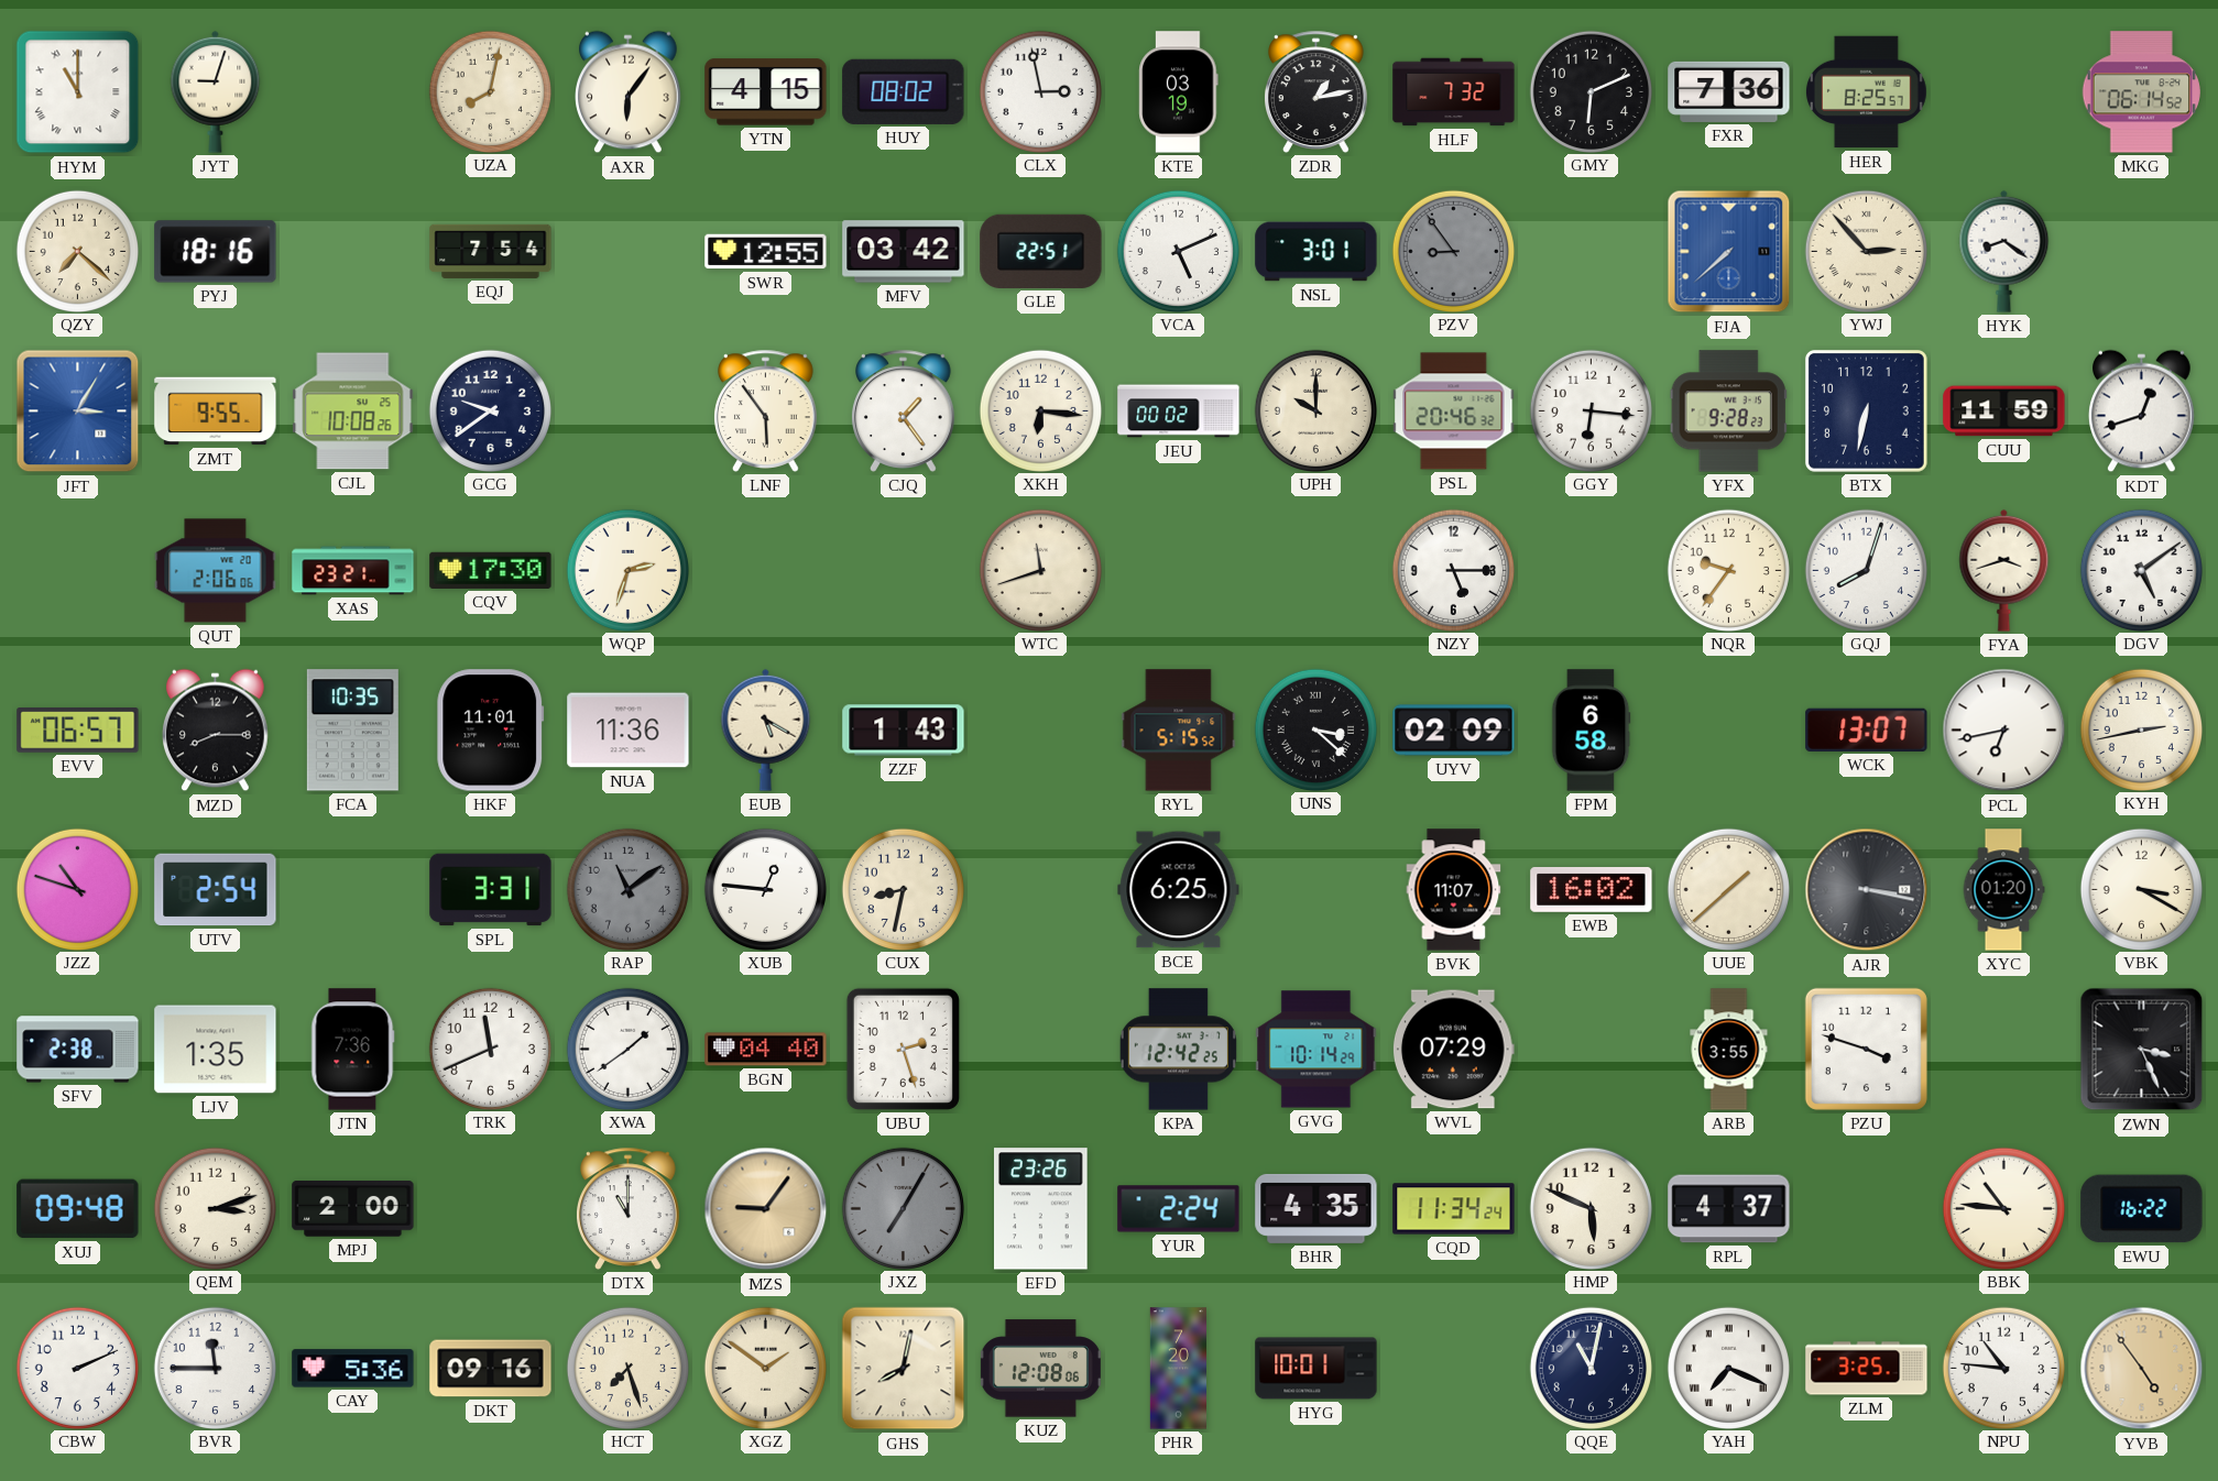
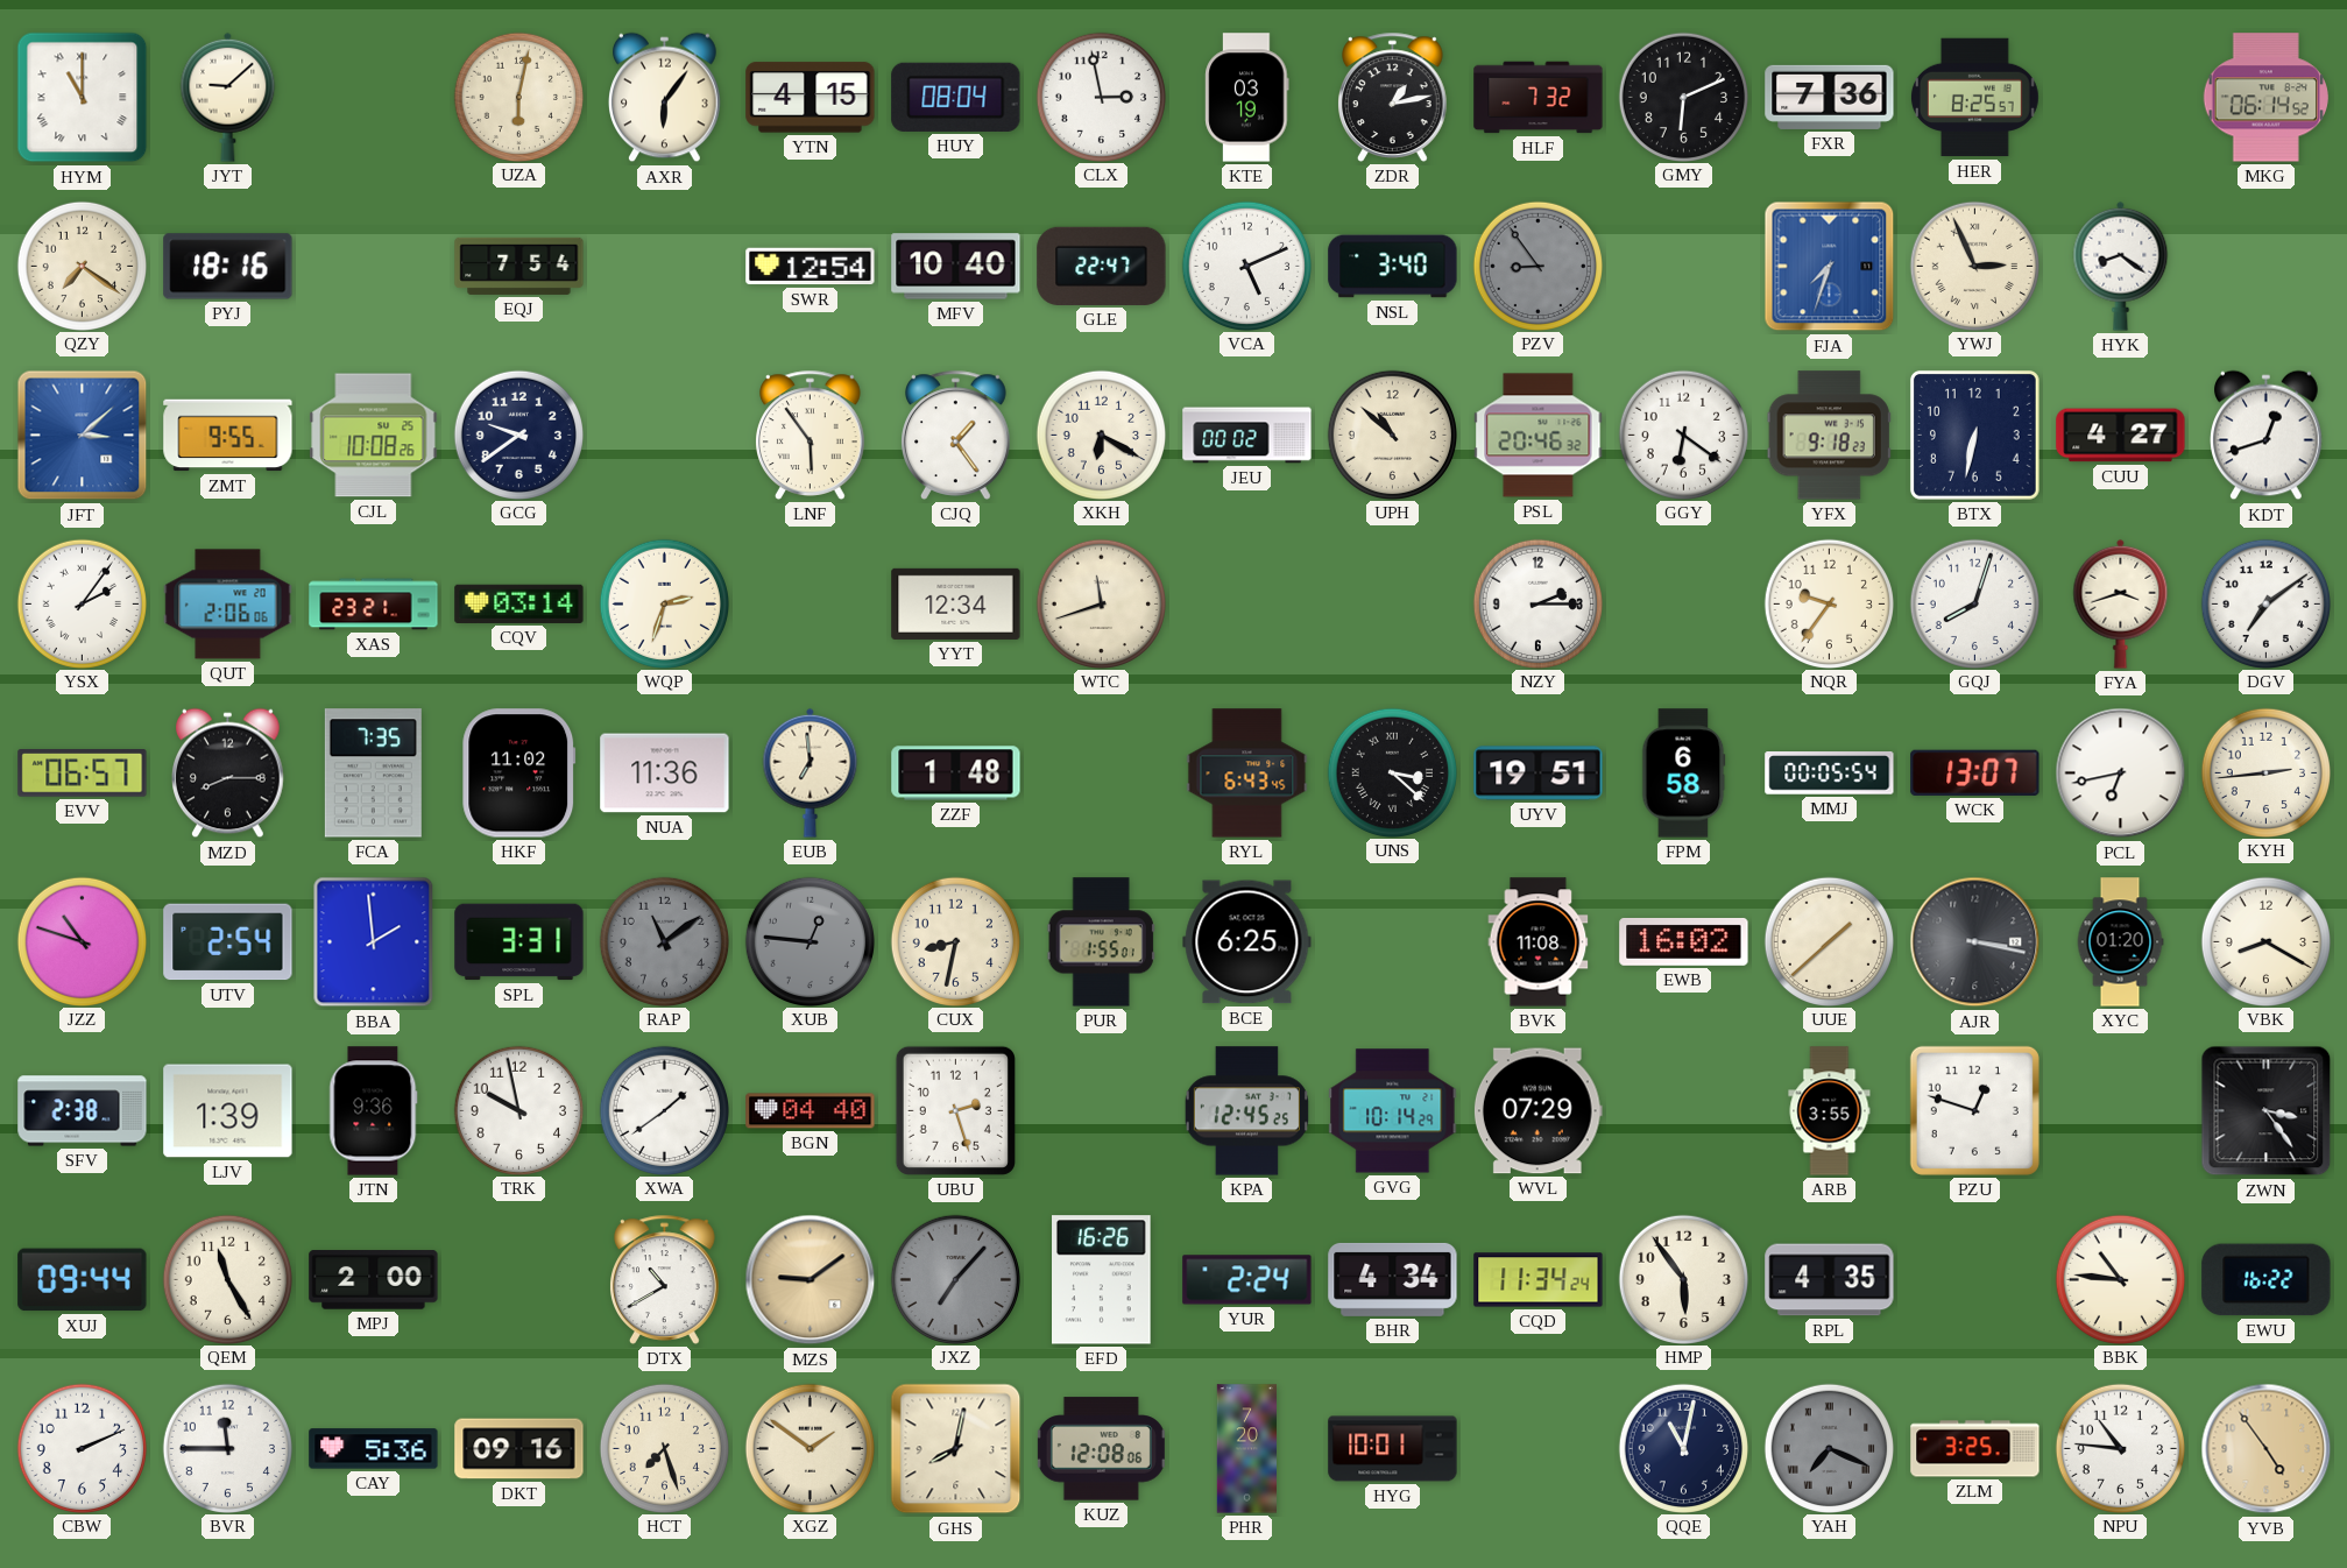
JYT: 9:03 -> 9:08
UZA: 8:02 -> 6:02
HUY: 08:02 -> 08:04
QZY: 7:22 -> 7:21
SWR: 12:55 -> 12:54
MFV: 03:42 -> 10:40
GLE: 22:51 -> 22:47
NSL: 3:01 -> 3:40
FJA: 7:38 -> 7:33
YWJ: 2:53 -> 2:56
JFT: 3:05 -> 3:08
XKH: 6:16 -> 6:20
UPH: 10:00 -> 10:52
GGY: 6:16 -> 6:21
YFX: 9:28 -> 9:18
CUU: 11:59 -> 4:27
YSX: none -> 2:06
CQV: 17:30 -> 03:14
YYT: none -> 12:34
NZY: 5:15 -> 2:15
DGV: 5:09 -> 7:09
FCA: 10:35 -> 7:35
HKF: 11:01 -> 11:02
EUB: 5:20 -> 6:59
ZZF: 1:43 -> 1:48
RYL: 5:15 -> 6:43
UYV: 02:09 -> 19:51
MMJ: none -> 00:05
KYH: 2:43 -> 2:44
BBA: none -> 1:59
XUB dial: white -> grey
PUR: none -> 1:55
BVK: 11:07 -> 11:08
VBK: 3:20 -> 8:20
LJV: 1:35 -> 1:39
JTN: 7:36 -> 9:36
TRK: 11:41 -> 9:58
KPA: 12:42 -> 12:45
PZU: 3:48 -> 12:48
ZWN: 3:26 -> 3:24
XUJ: 09:48 -> 09:44
QEM: 3:12 -> 11:25
DTX: 11:00 -> 10:40
MZS: 9:06 -> 9:09
JXZ: 7:05 -> 7:07
EFD: 23:26 -> 16:26
BHR: 4:35 -> 4:34
HMP: 5:49 -> 5:54
RPL: 4:37 -> 4:35
YAH dial: white -> grey
